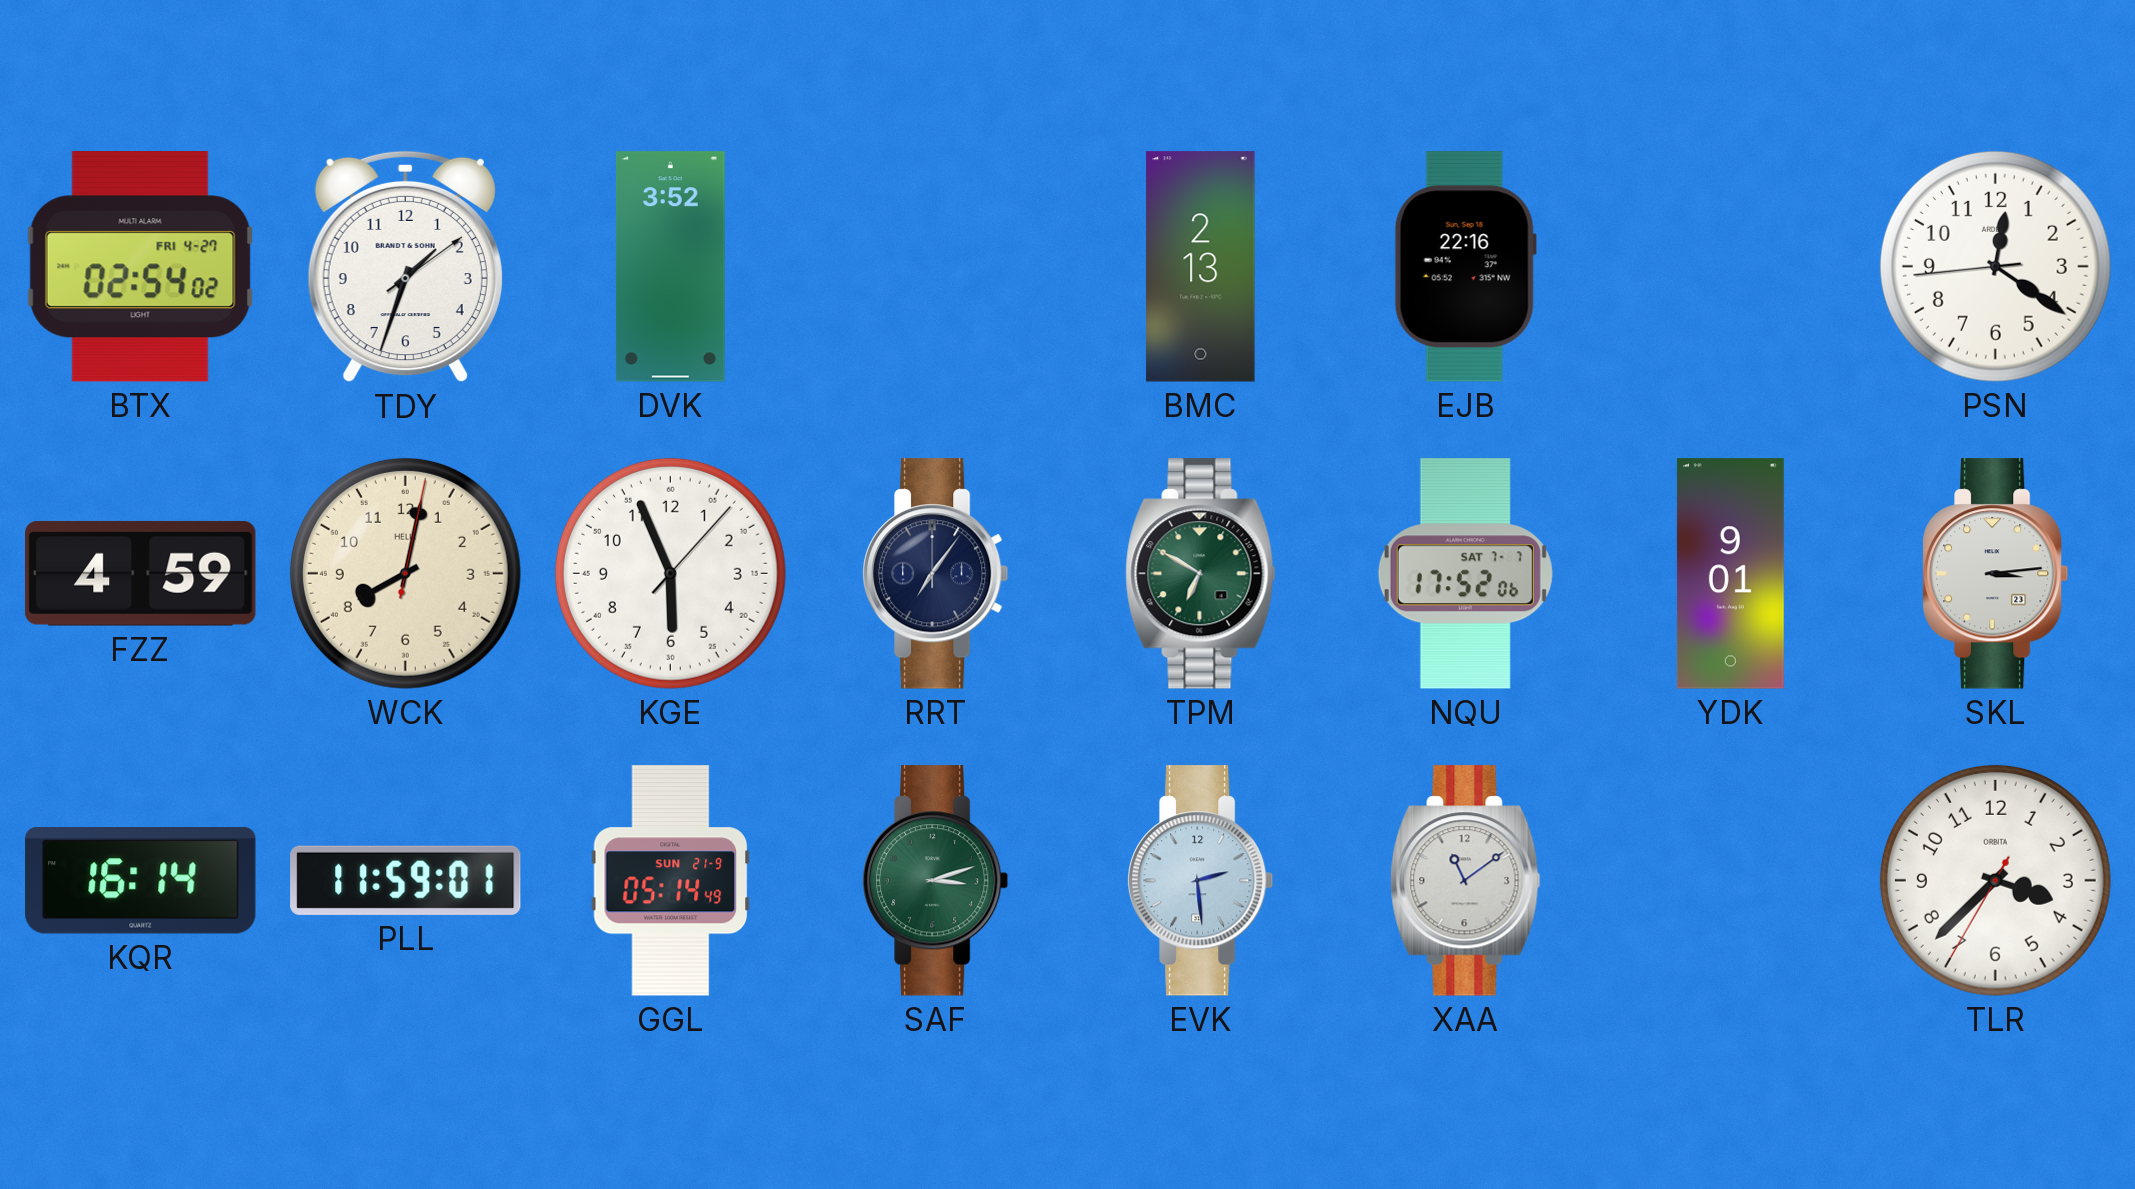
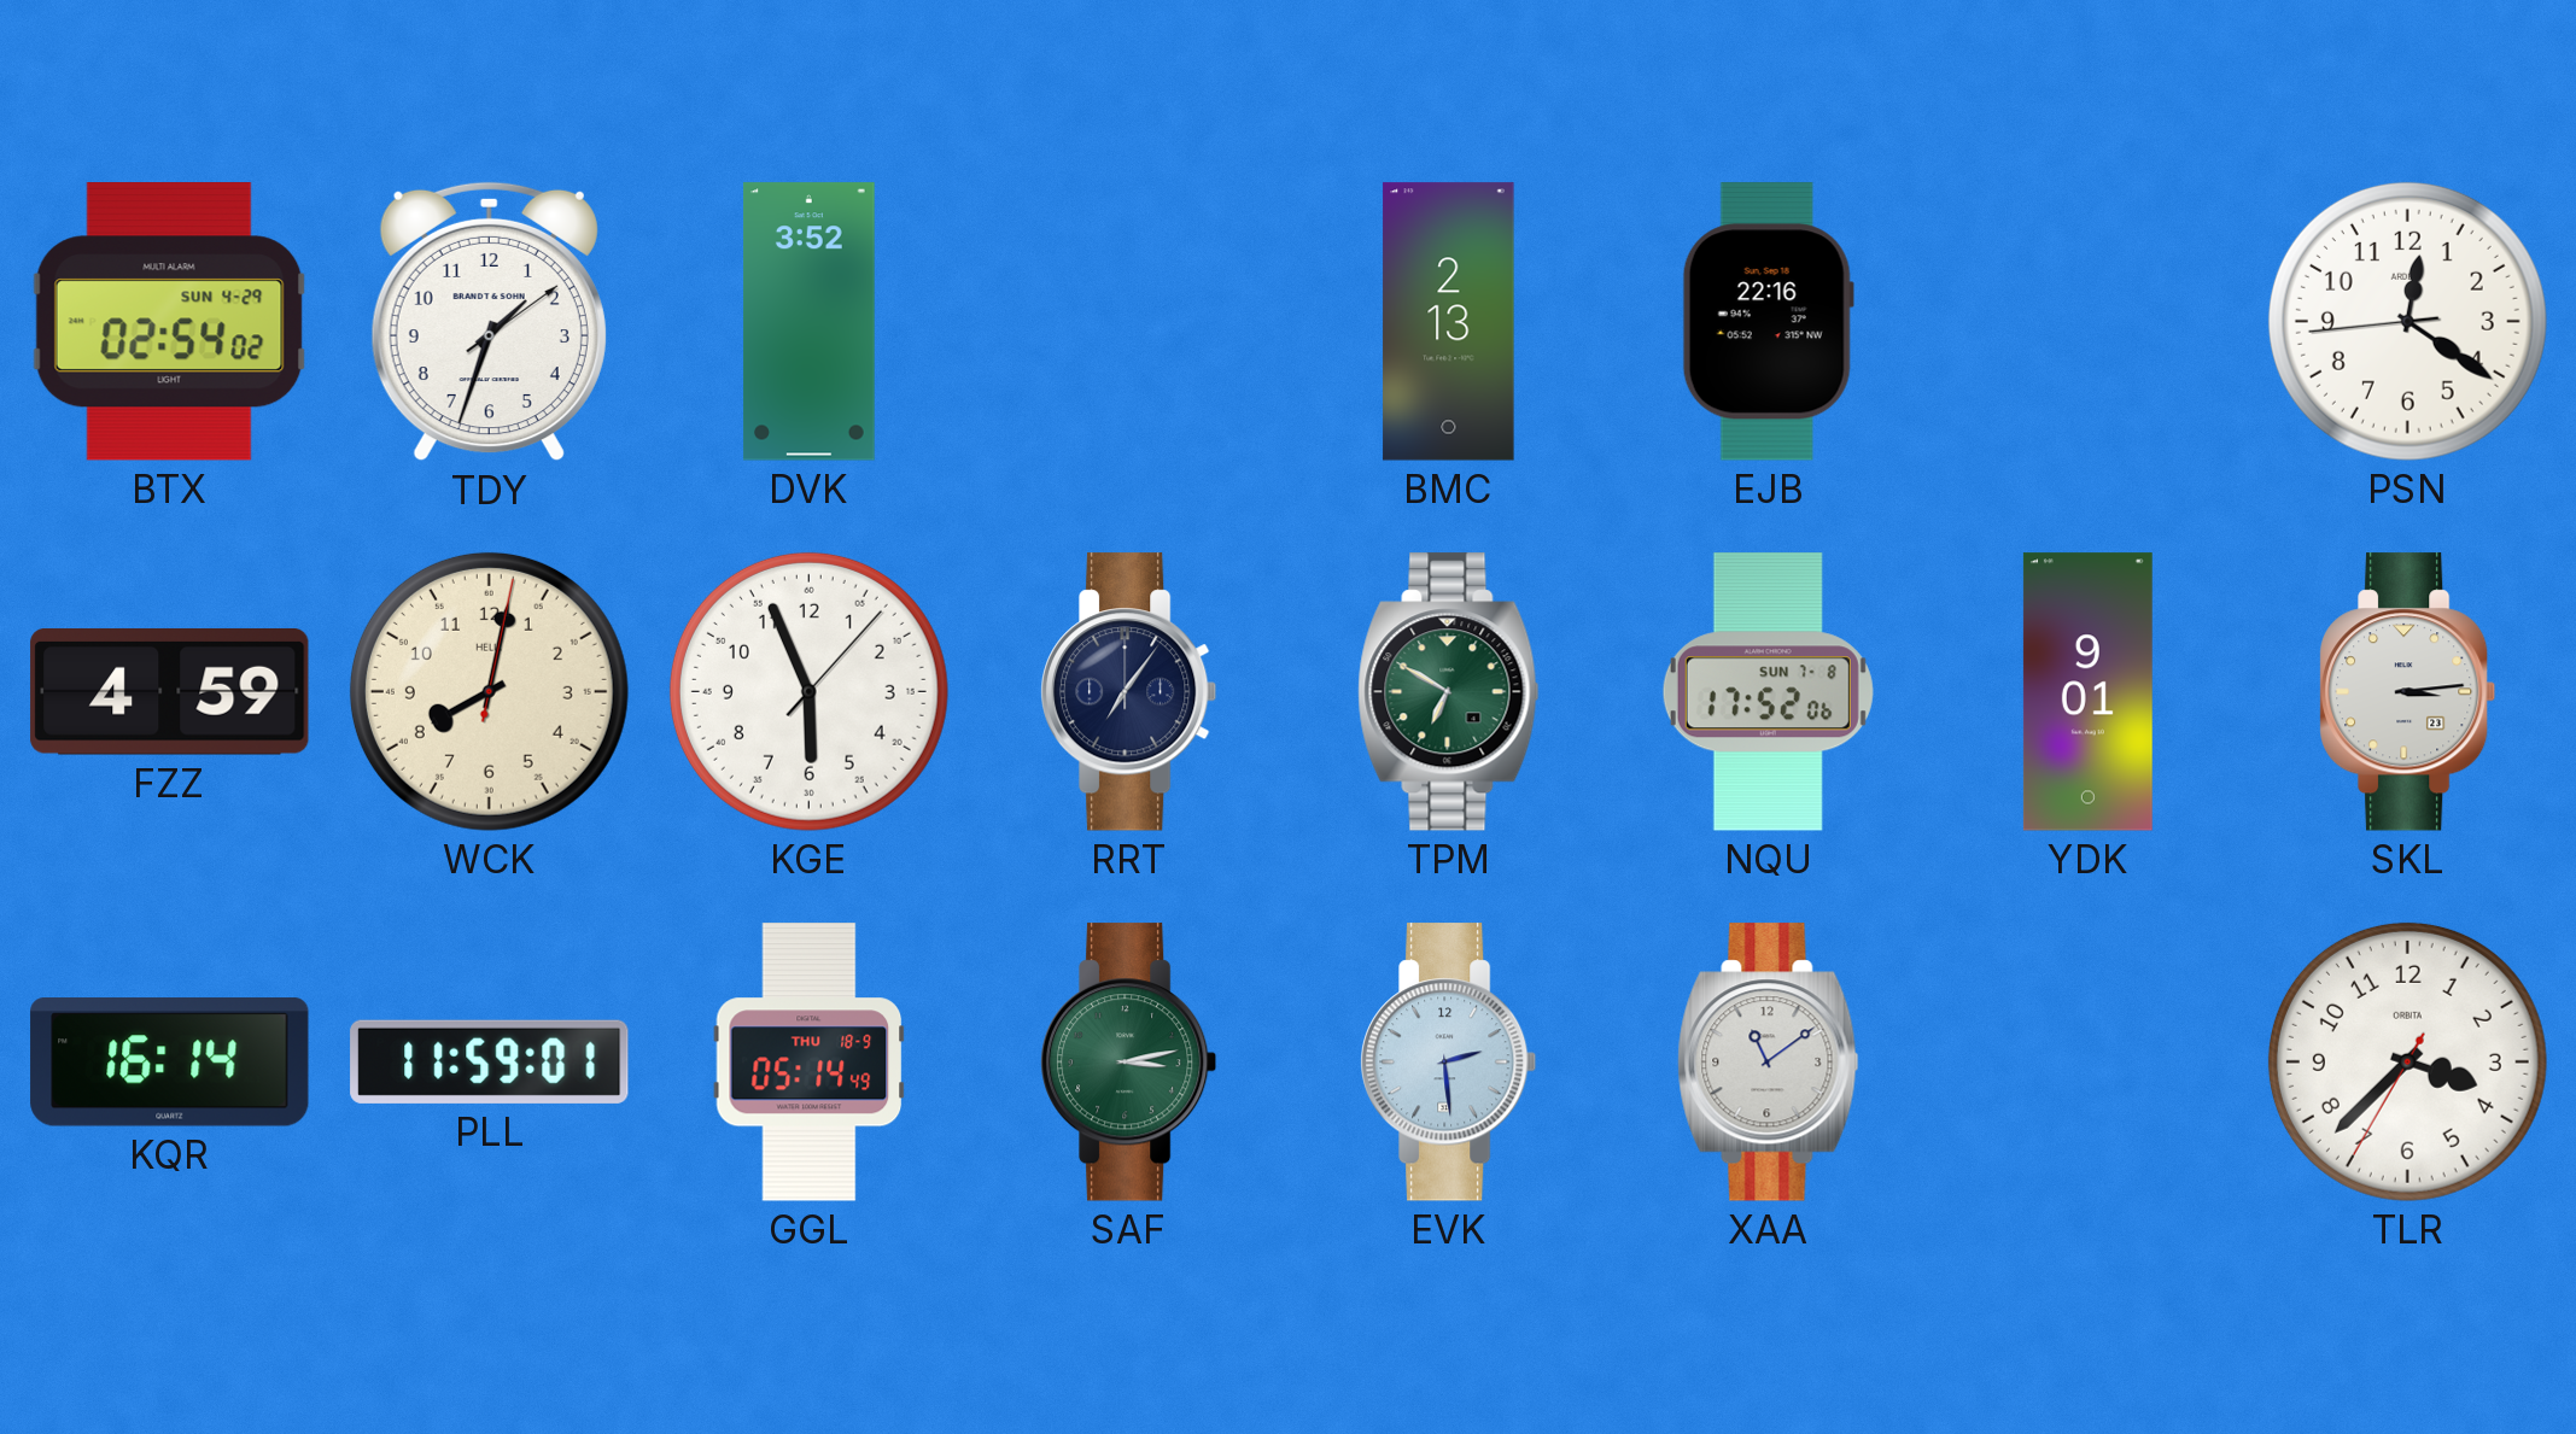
BTX date: FRI 4-27 -> SUN 4-29
NQU date: SAT 7-7 -> SUN 7-8
GGL date: SUN 21-9 -> THU 18-9
SAF: 3:12 -> 3:13
